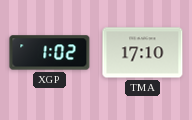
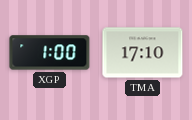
XGP: 1:02 -> 1:00
